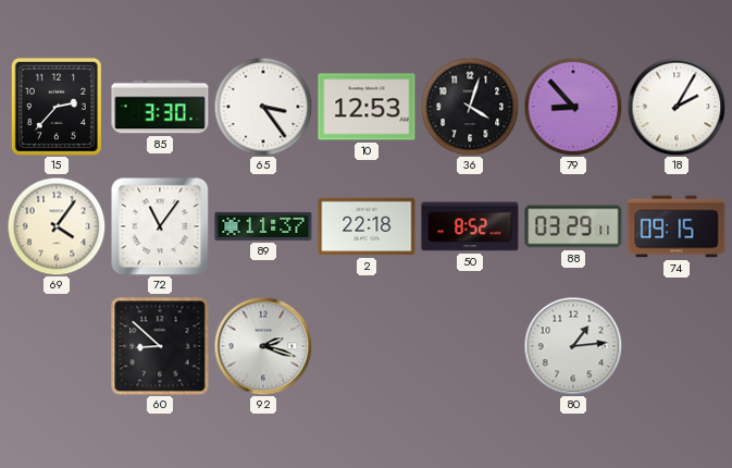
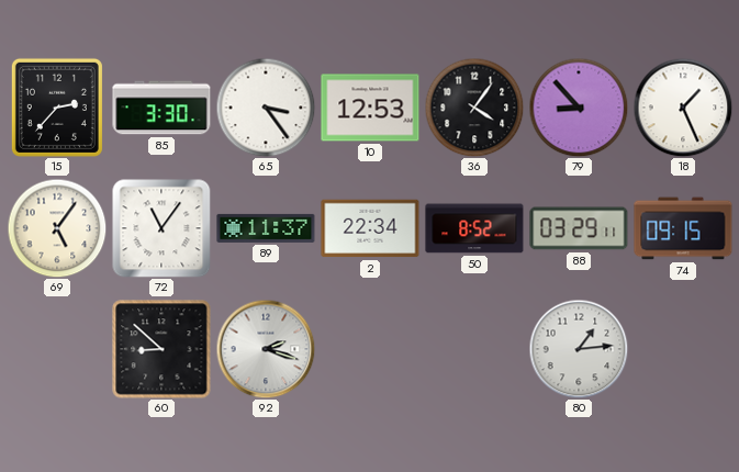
36: 4:03 -> 4:06
18: 2:05 -> 1:26
69: 4:06 -> 5:06
2: 22:18 -> 22:34
